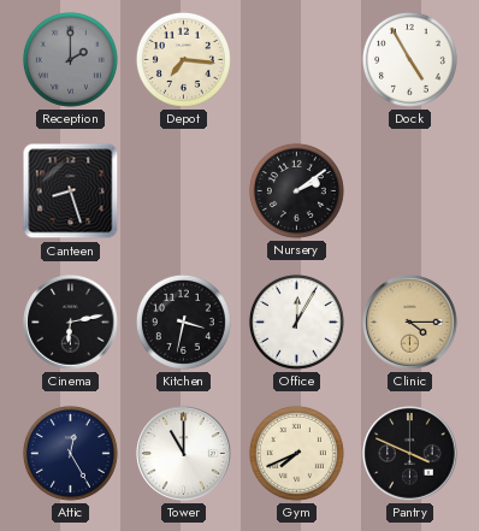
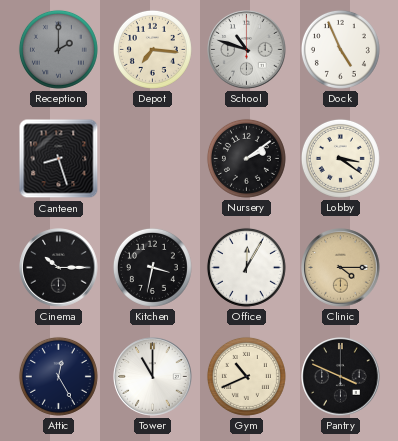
School: none -> 10:48
Dock: 4:55 -> 4:56
Lobby: none -> 3:21
Cinema: 6:13 -> 10:15
Gym: 7:41 -> 10:41
